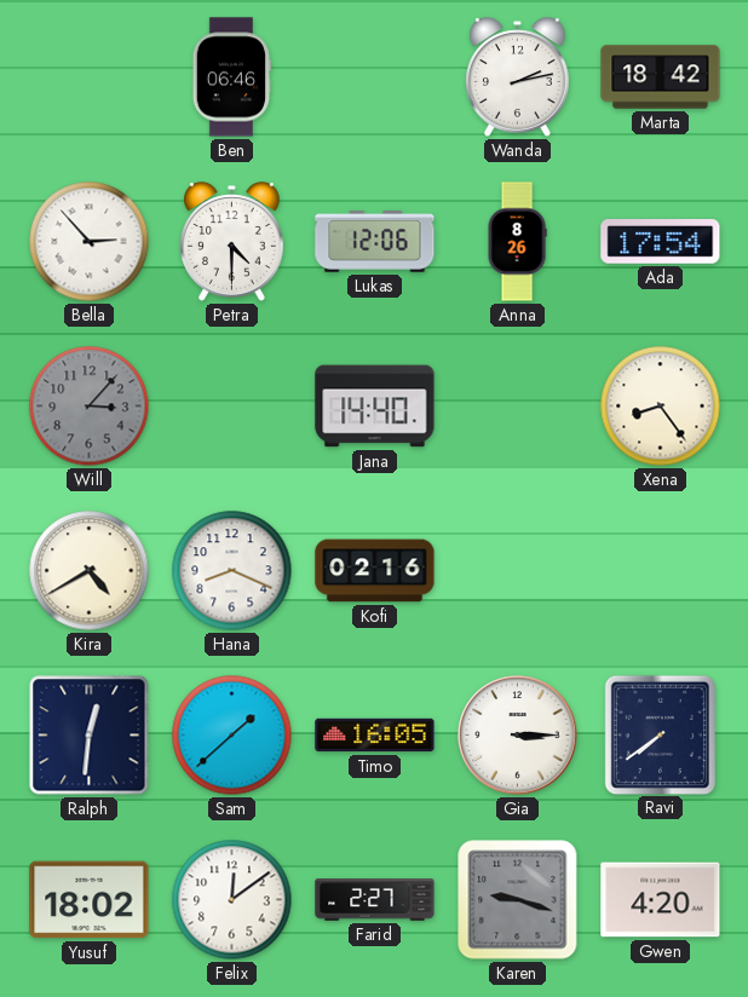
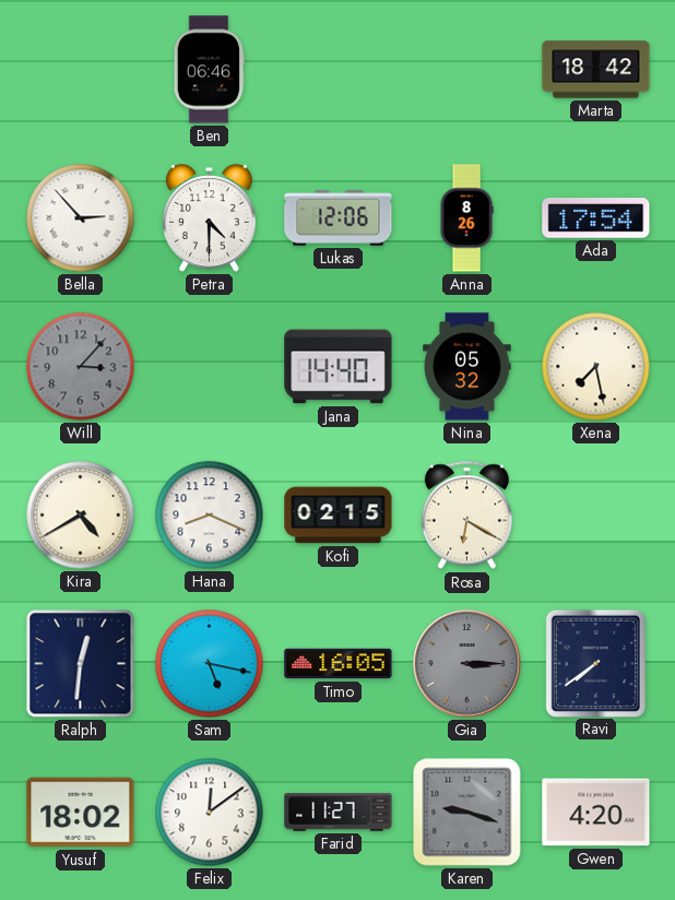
Wanda: 2:13 -> none
Nina: none -> 05:32
Xena: 8:24 -> 7:28
Kofi: 02:16 -> 02:15
Rosa: none -> 6:20
Sam: 1:38 -> 5:17
Gia dial: white -> grey
Farid: 2:27 -> 11:27
